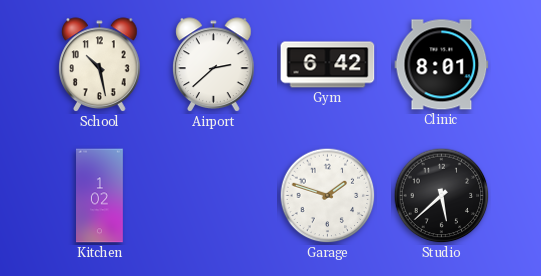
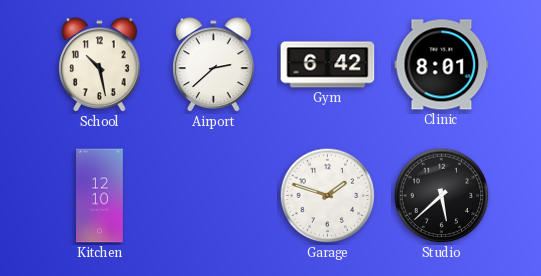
Kitchen: 1:02 -> 12:10
